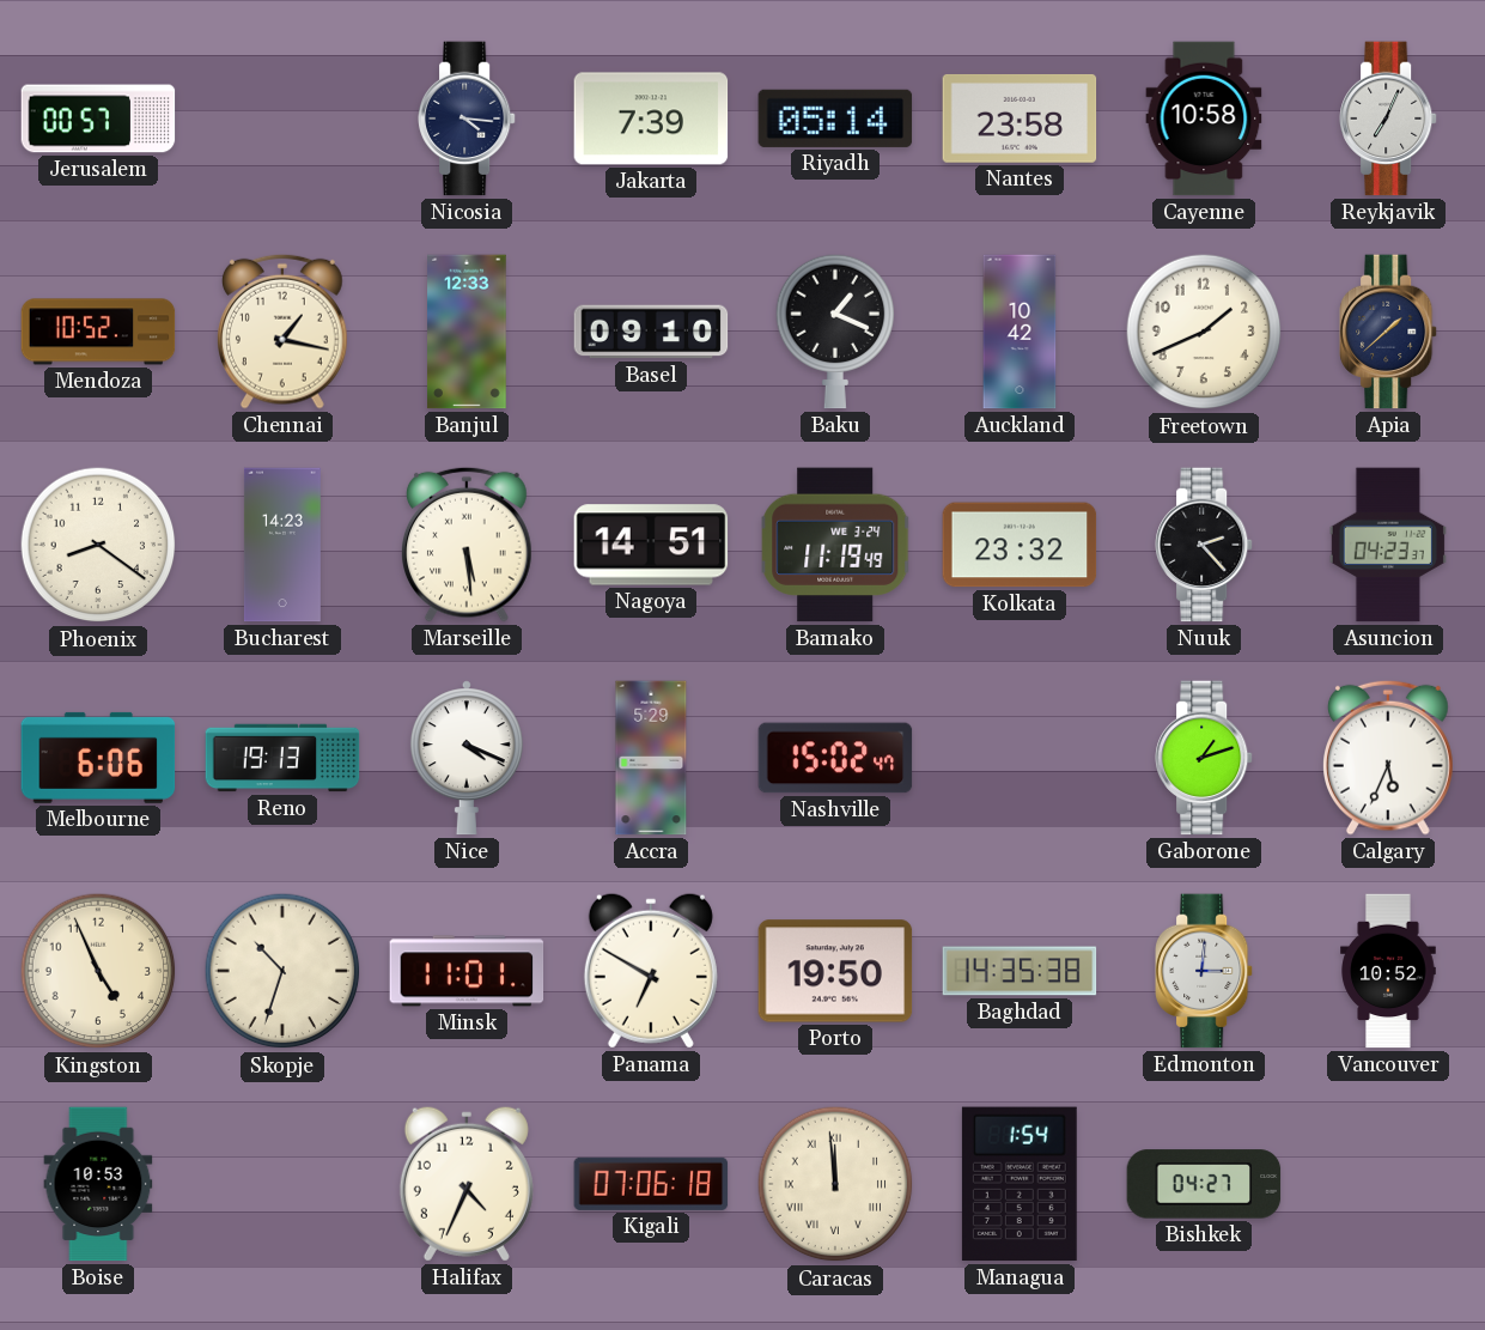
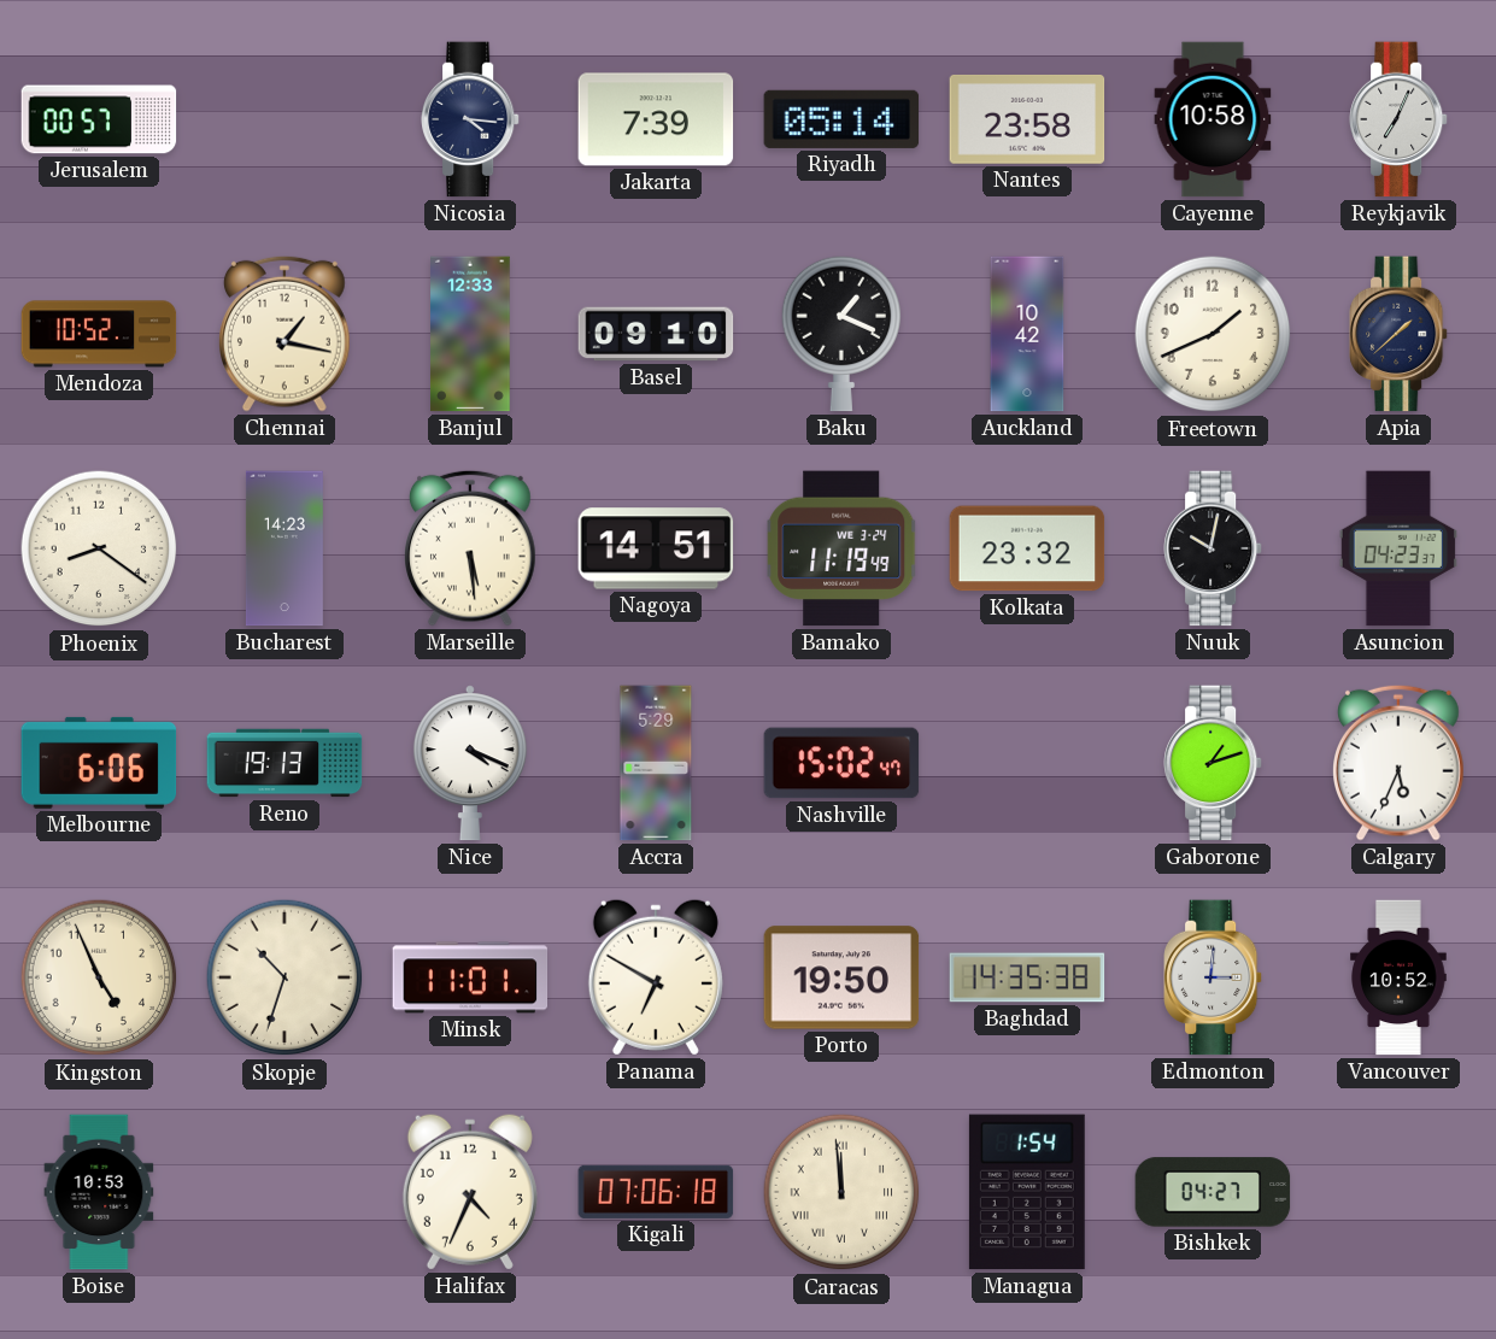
Nuuk: 2:23 -> 10:02
